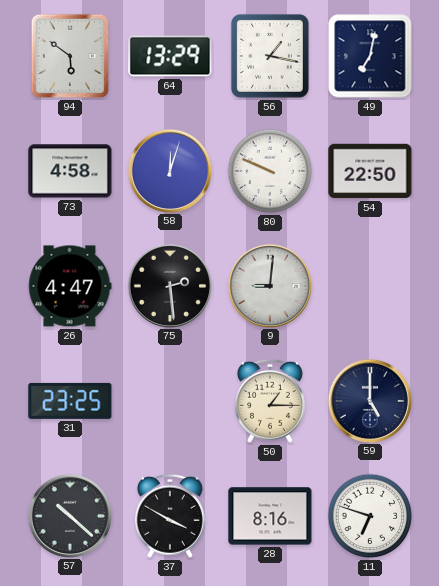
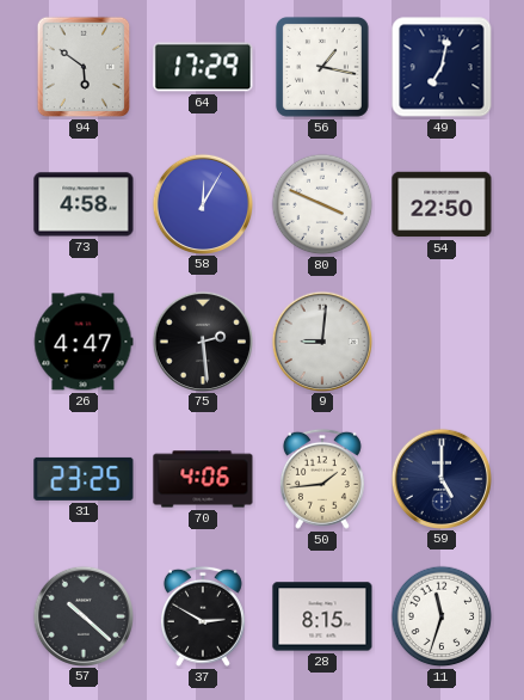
64: 13:29 -> 17:29
58: 12:03 -> 12:05
80: 9:49 -> 3:49
70: none -> 4:06
50: 1:15 -> 1:44
37: 3:50 -> 2:50
28: 8:16 -> 8:15
11: 6:48 -> 11:33
